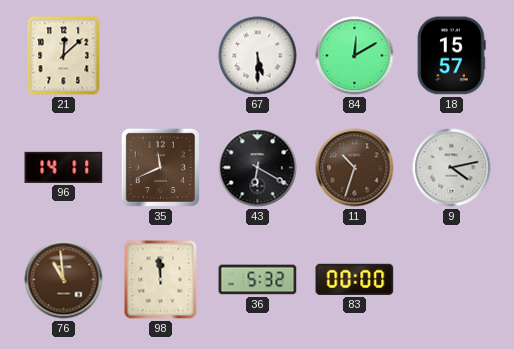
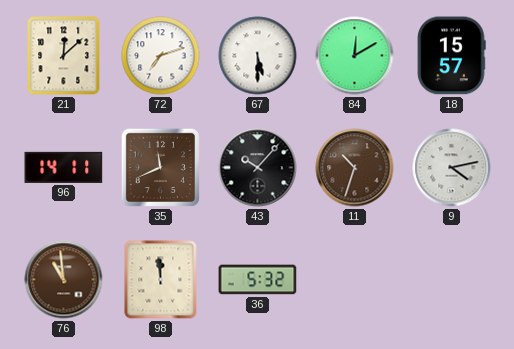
72: none -> 7:12
43: 6:20 -> 10:07
83: 00:00 -> none
